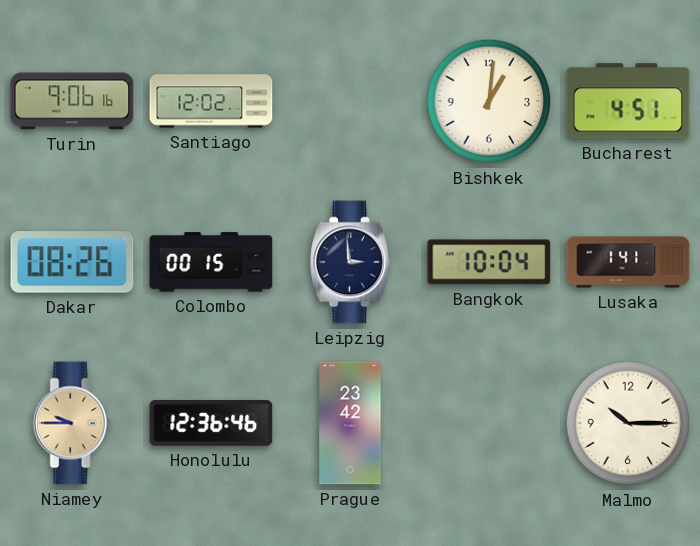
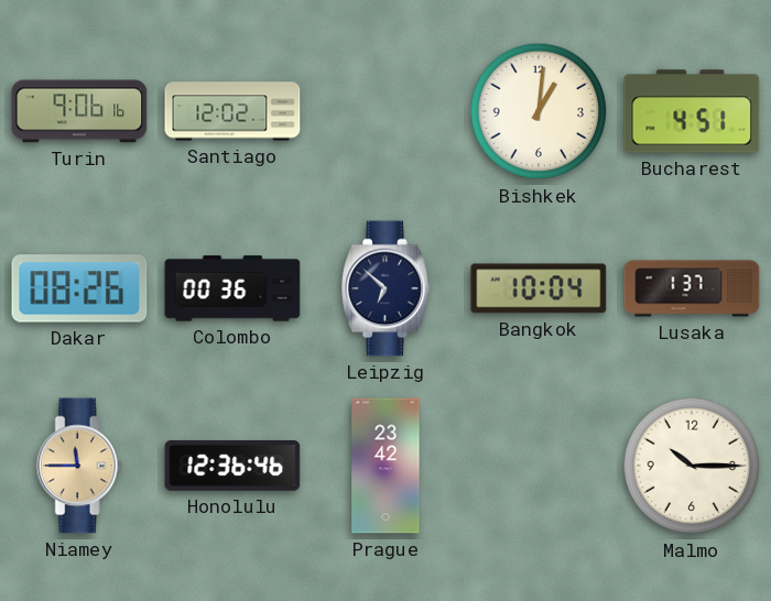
Colombo: 00:15 -> 00:36
Leipzig: 2:59 -> 6:52
Lusaka: 1:41 -> 1:37
Niamey: 9:45 -> 11:45
